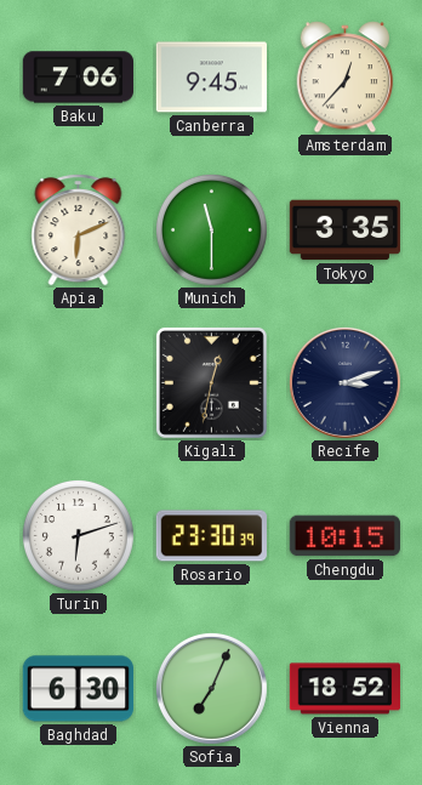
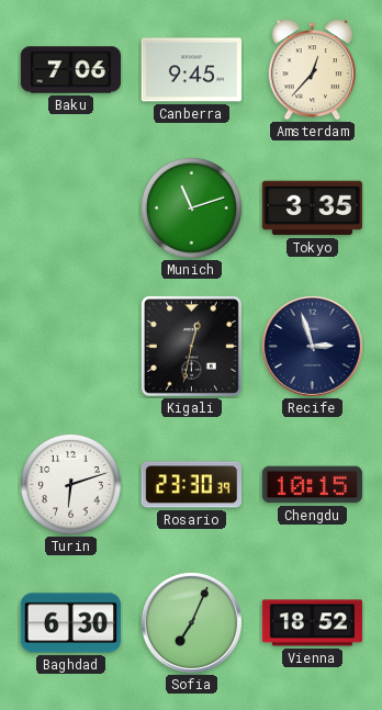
Apia: 6:11 -> none
Munich: 11:30 -> 11:12
Recife: 3:12 -> 2:57
